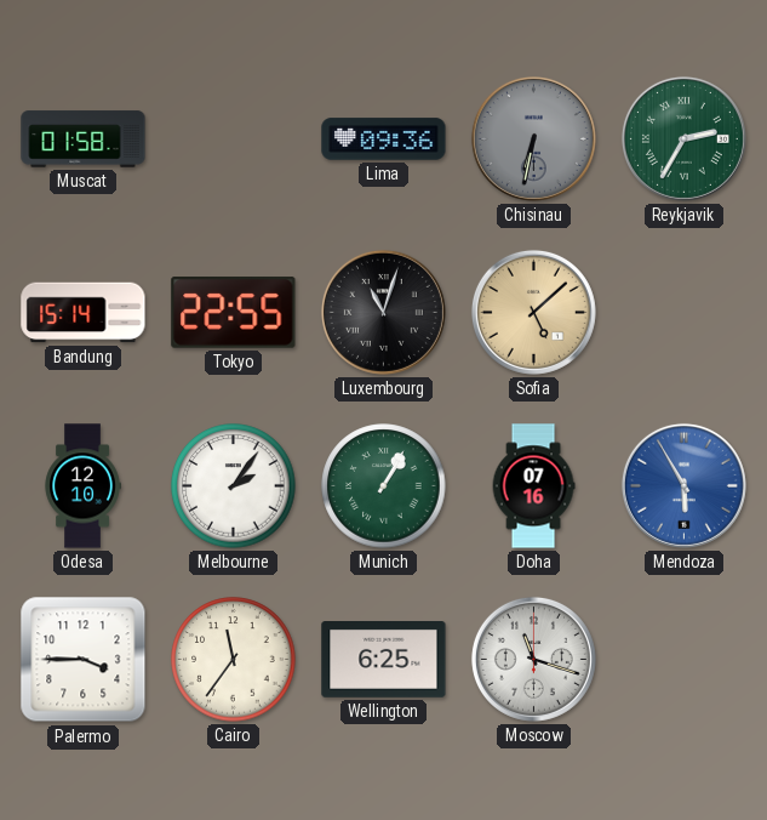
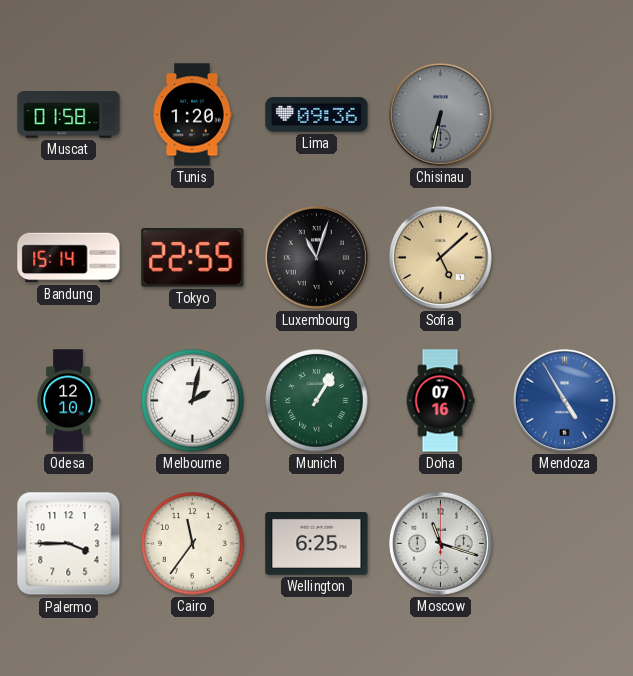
Tunis: none -> 1:20
Reykjavik: 2:35 -> none
Melbourne: 2:06 -> 2:02
Mendoza: 5:55 -> 4:55
